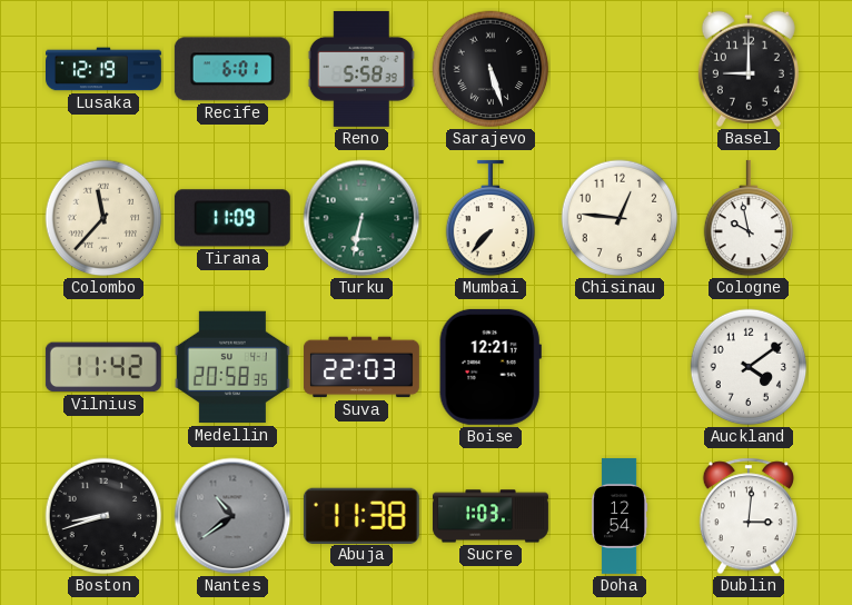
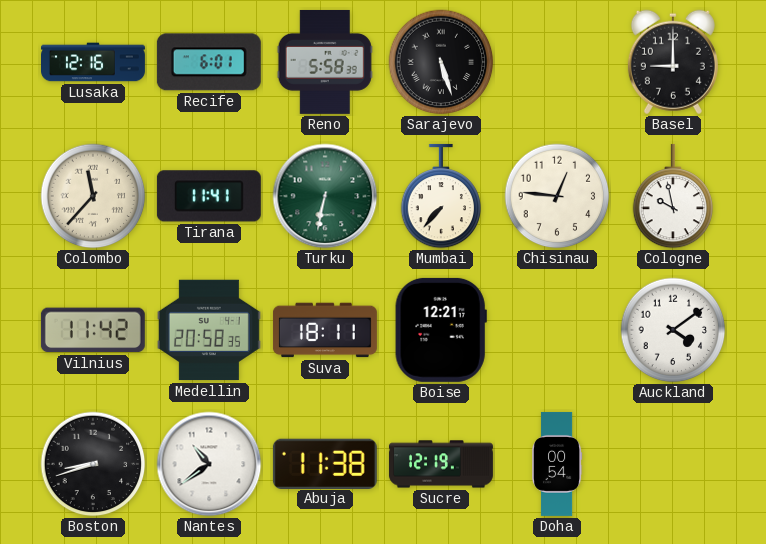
Lusaka: 12:19 -> 12:16
Tirana: 11:09 -> 11:41
Suva: 22:03 -> 18:11
Nantes dial: grey -> white
Sucre: 1:03 -> 12:19
Doha: 12:54 -> 00:54
Dublin: 3:01 -> none
